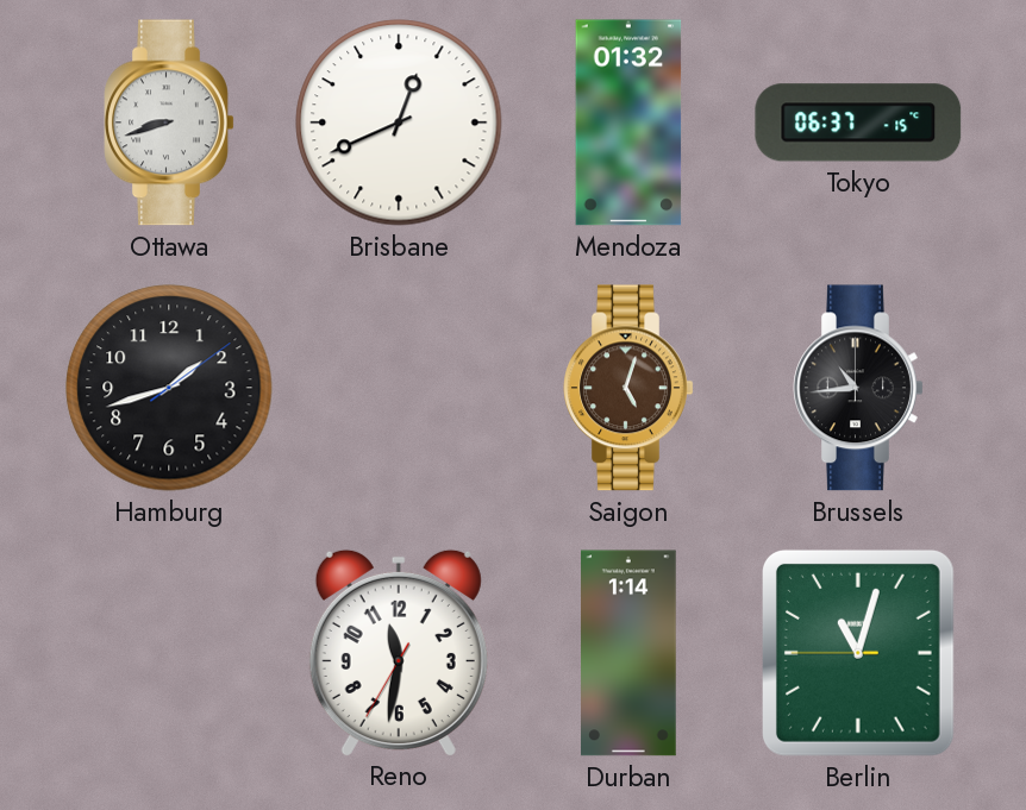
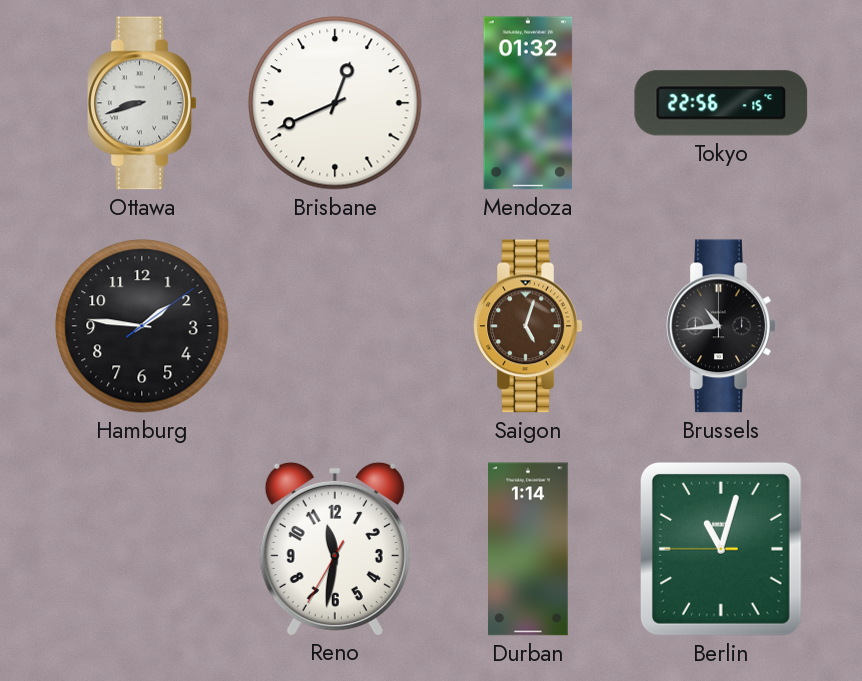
Tokyo: 06:37 -> 22:56
Hamburg: 1:42 -> 1:46
